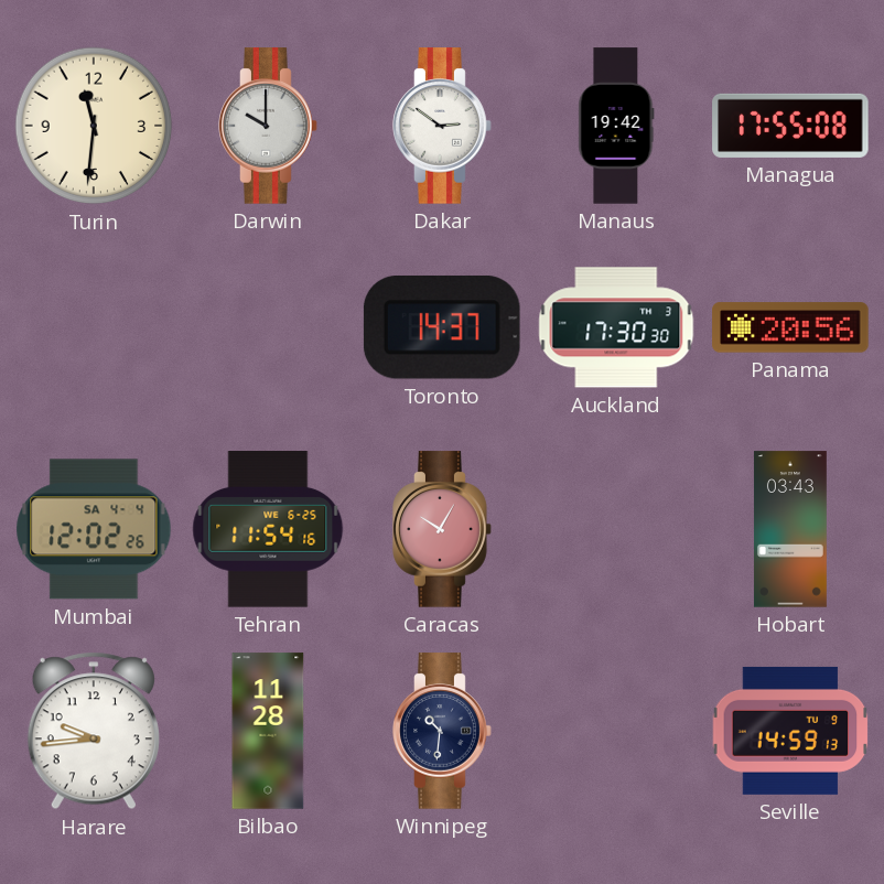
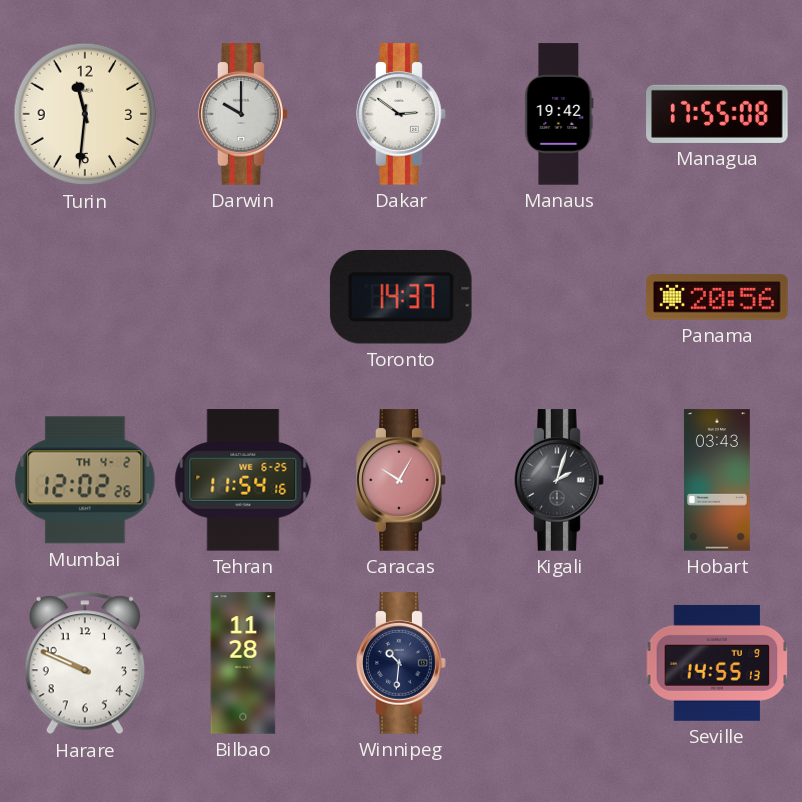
Auckland: 17:30 -> none
Mumbai date: SA 4-4 -> TH 4-2
Kigali: none -> 2:03
Harare: 9:44 -> 9:49
Seville: 14:59 -> 14:55
